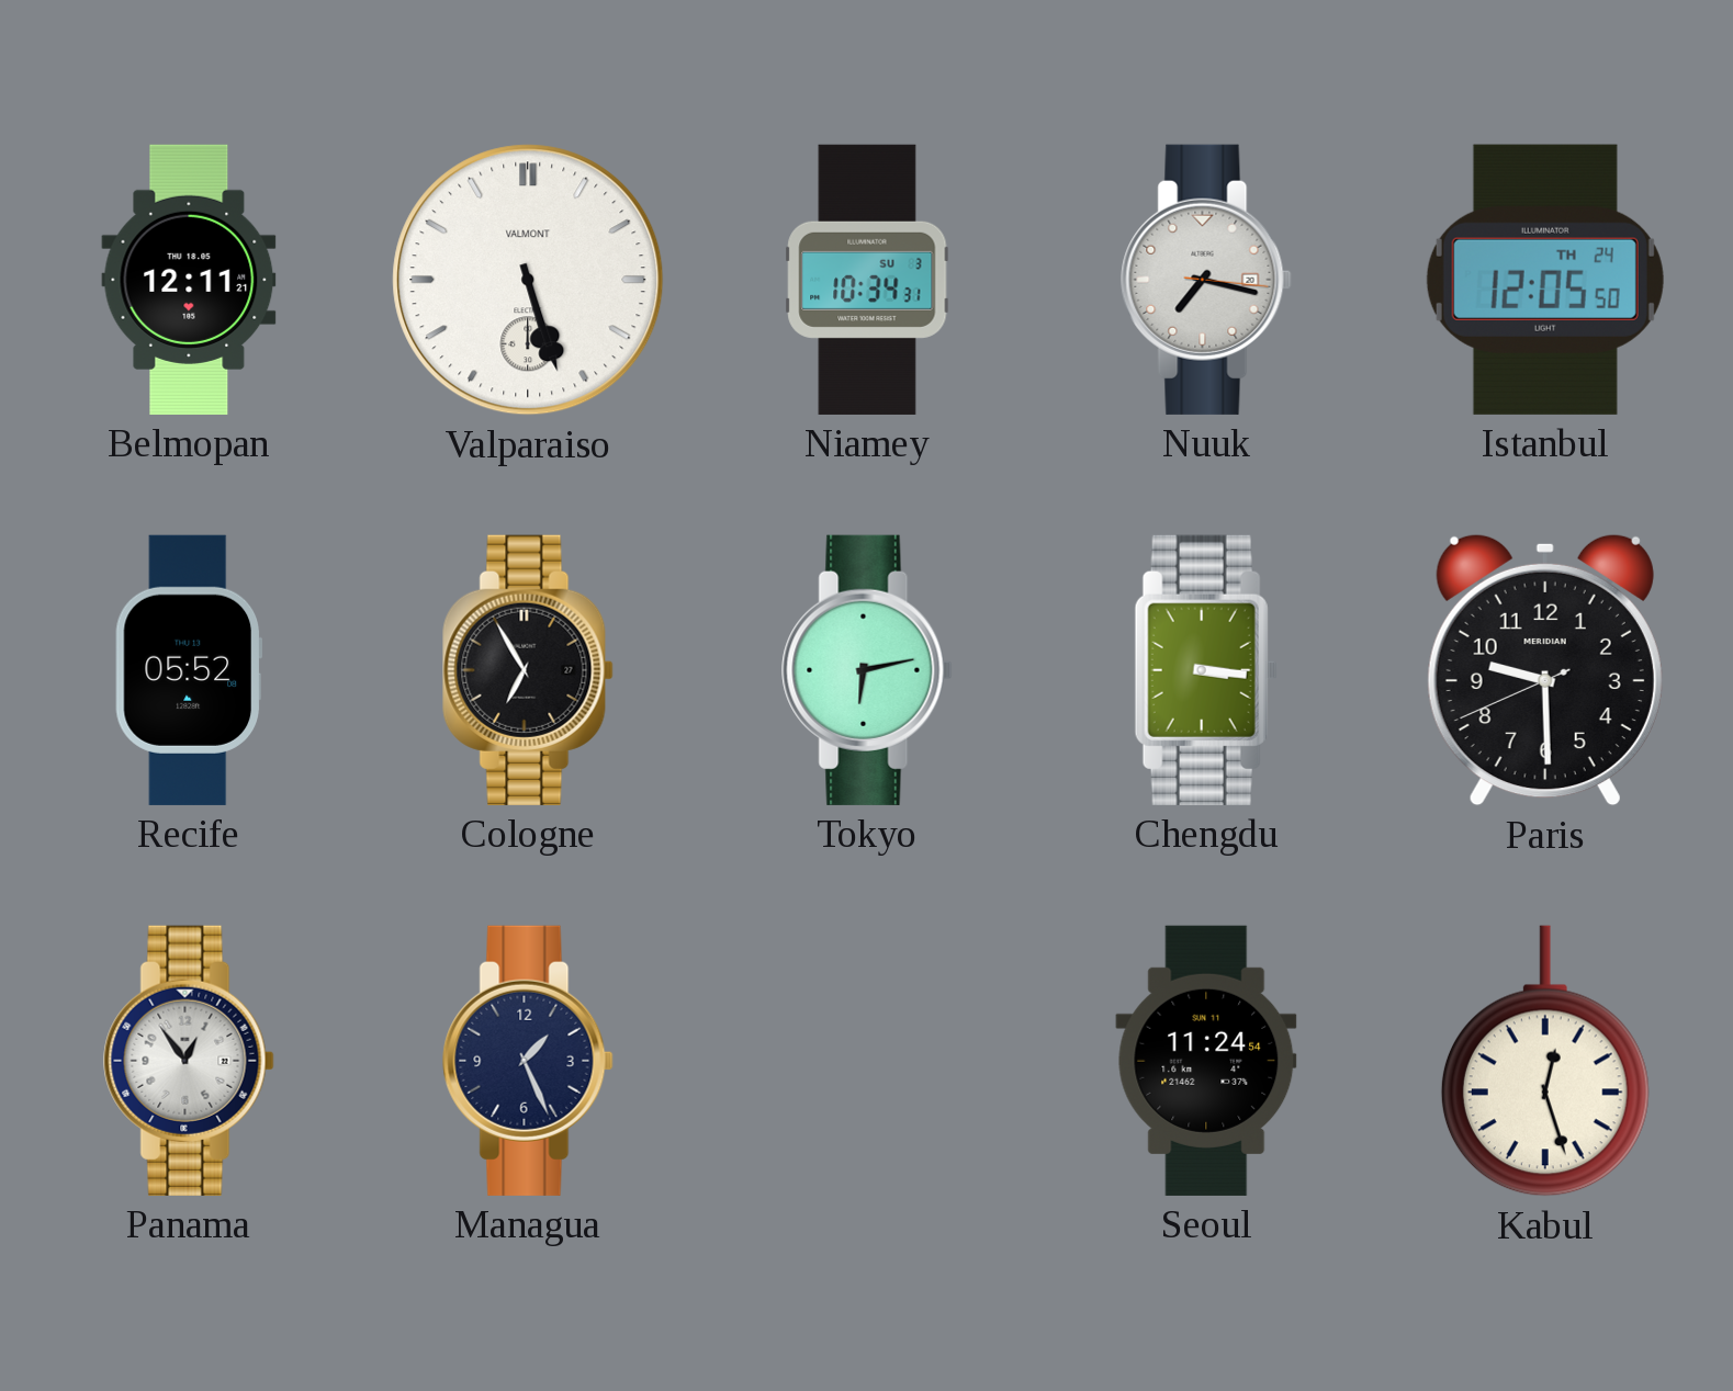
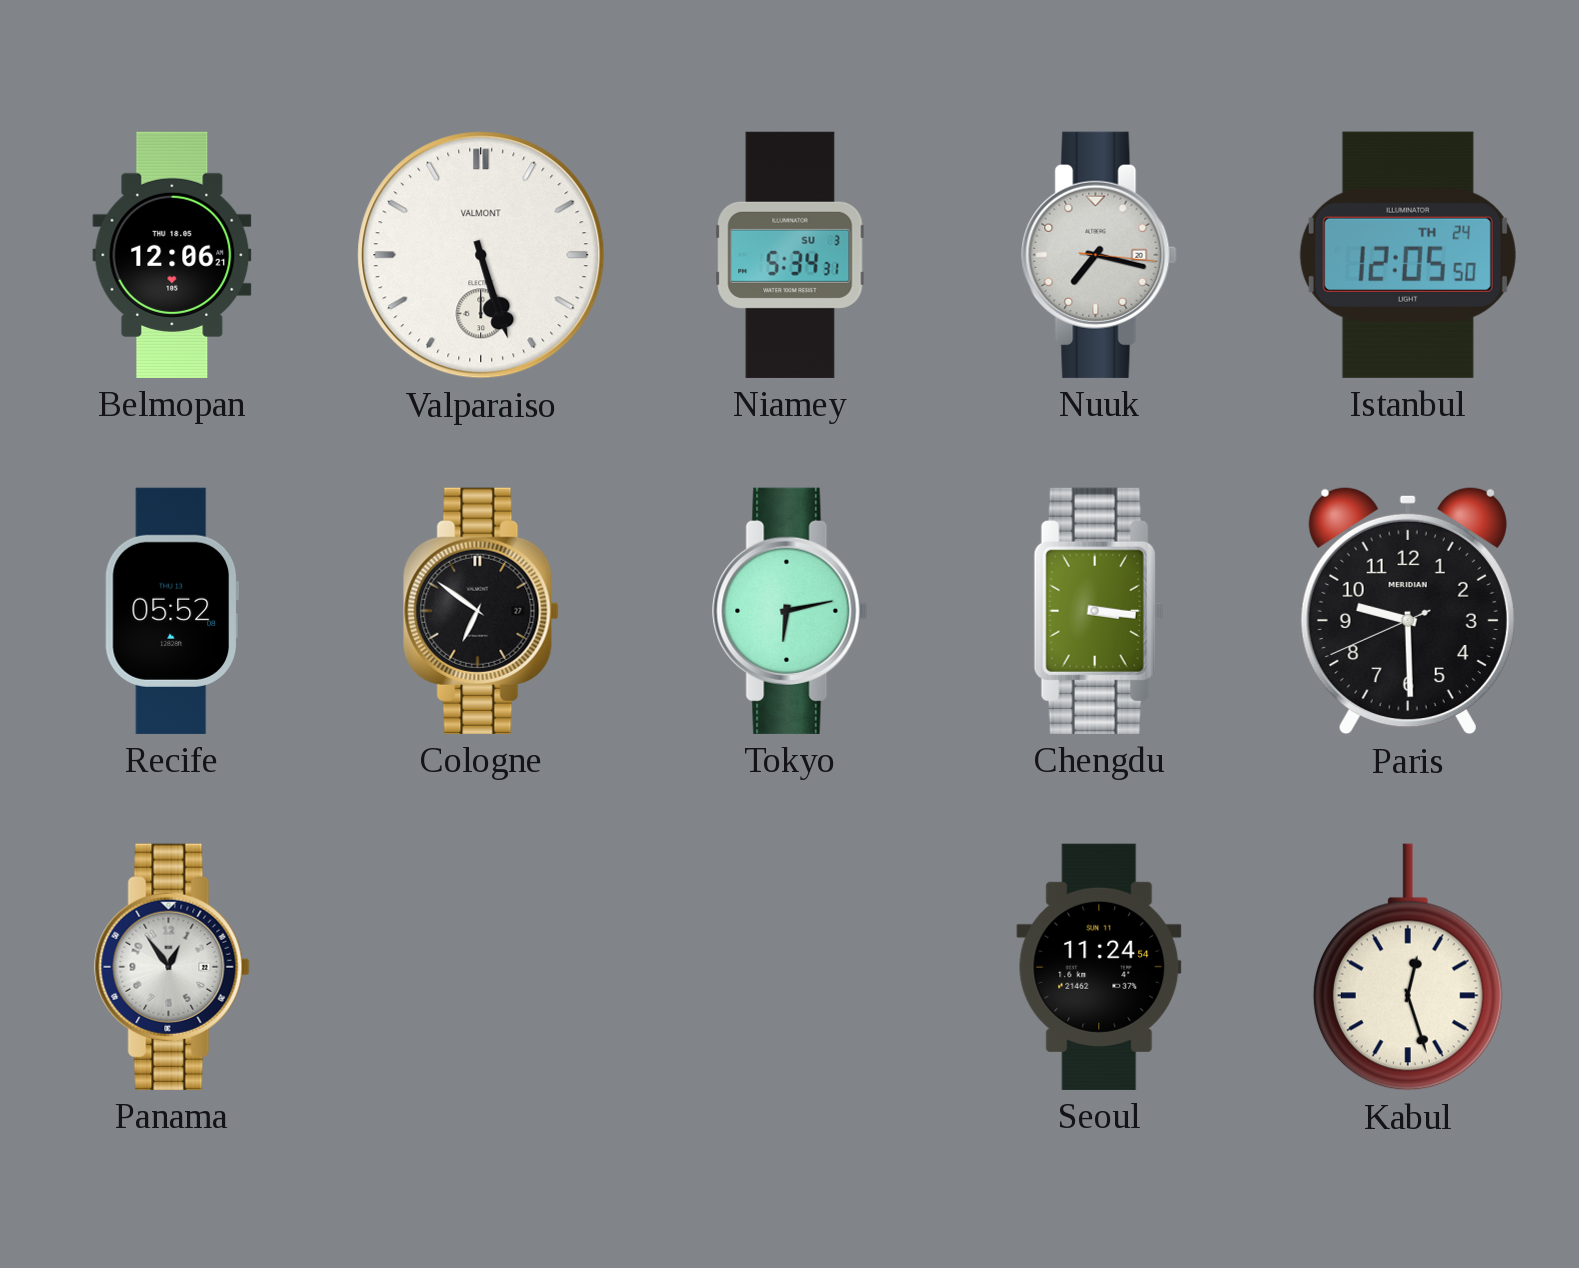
Belmopan: 12:11 -> 12:06
Niamey: 10:34 -> 5:34
Cologne: 6:55 -> 6:51
Managua: 1:26 -> none
